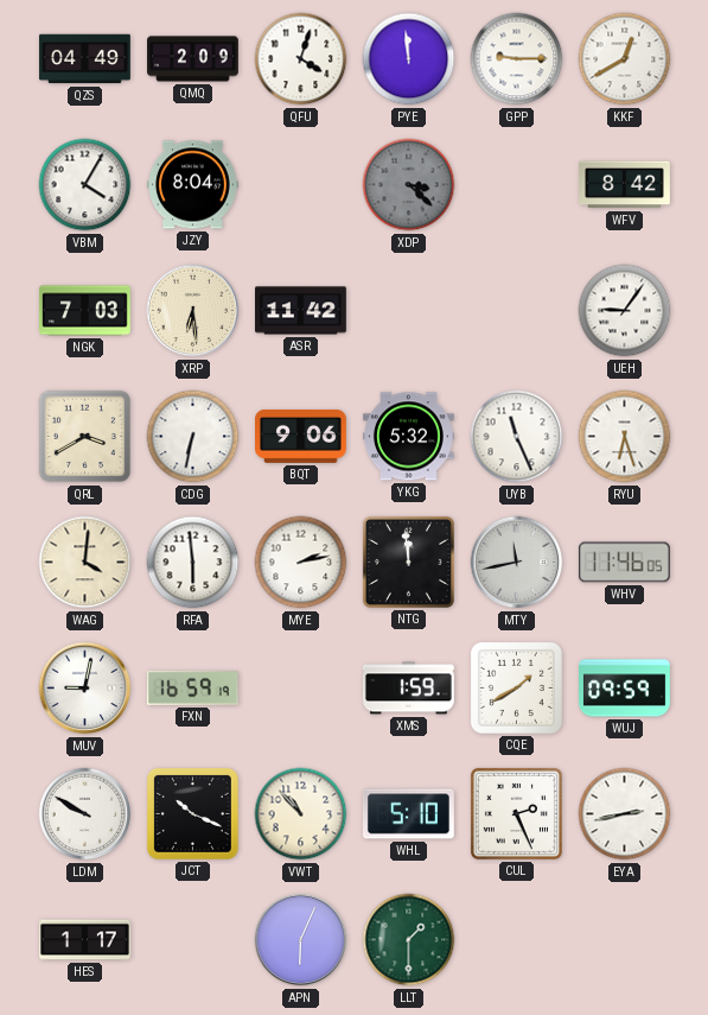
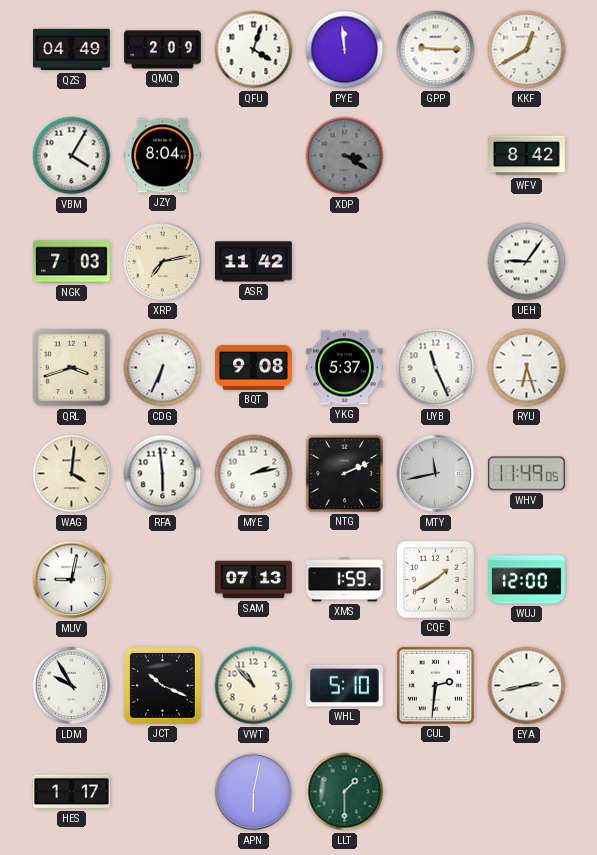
XDP: 3:22 -> 3:20
XRP: 6:29 -> 7:13
QRL: 3:40 -> 3:42
CDG: 6:32 -> 6:34
BQT: 9:06 -> 9:08
YKG: 5:32 -> 5:37
NTG: 11:59 -> 2:11
WHV: 11:46 -> 11:49
FXN: 16:59 -> none
SAM: none -> 07:13
WUJ: 09:59 -> 12:00
LDM: 9:50 -> 9:55
CUL: 2:26 -> 2:31
APN: 6:04 -> 6:02
